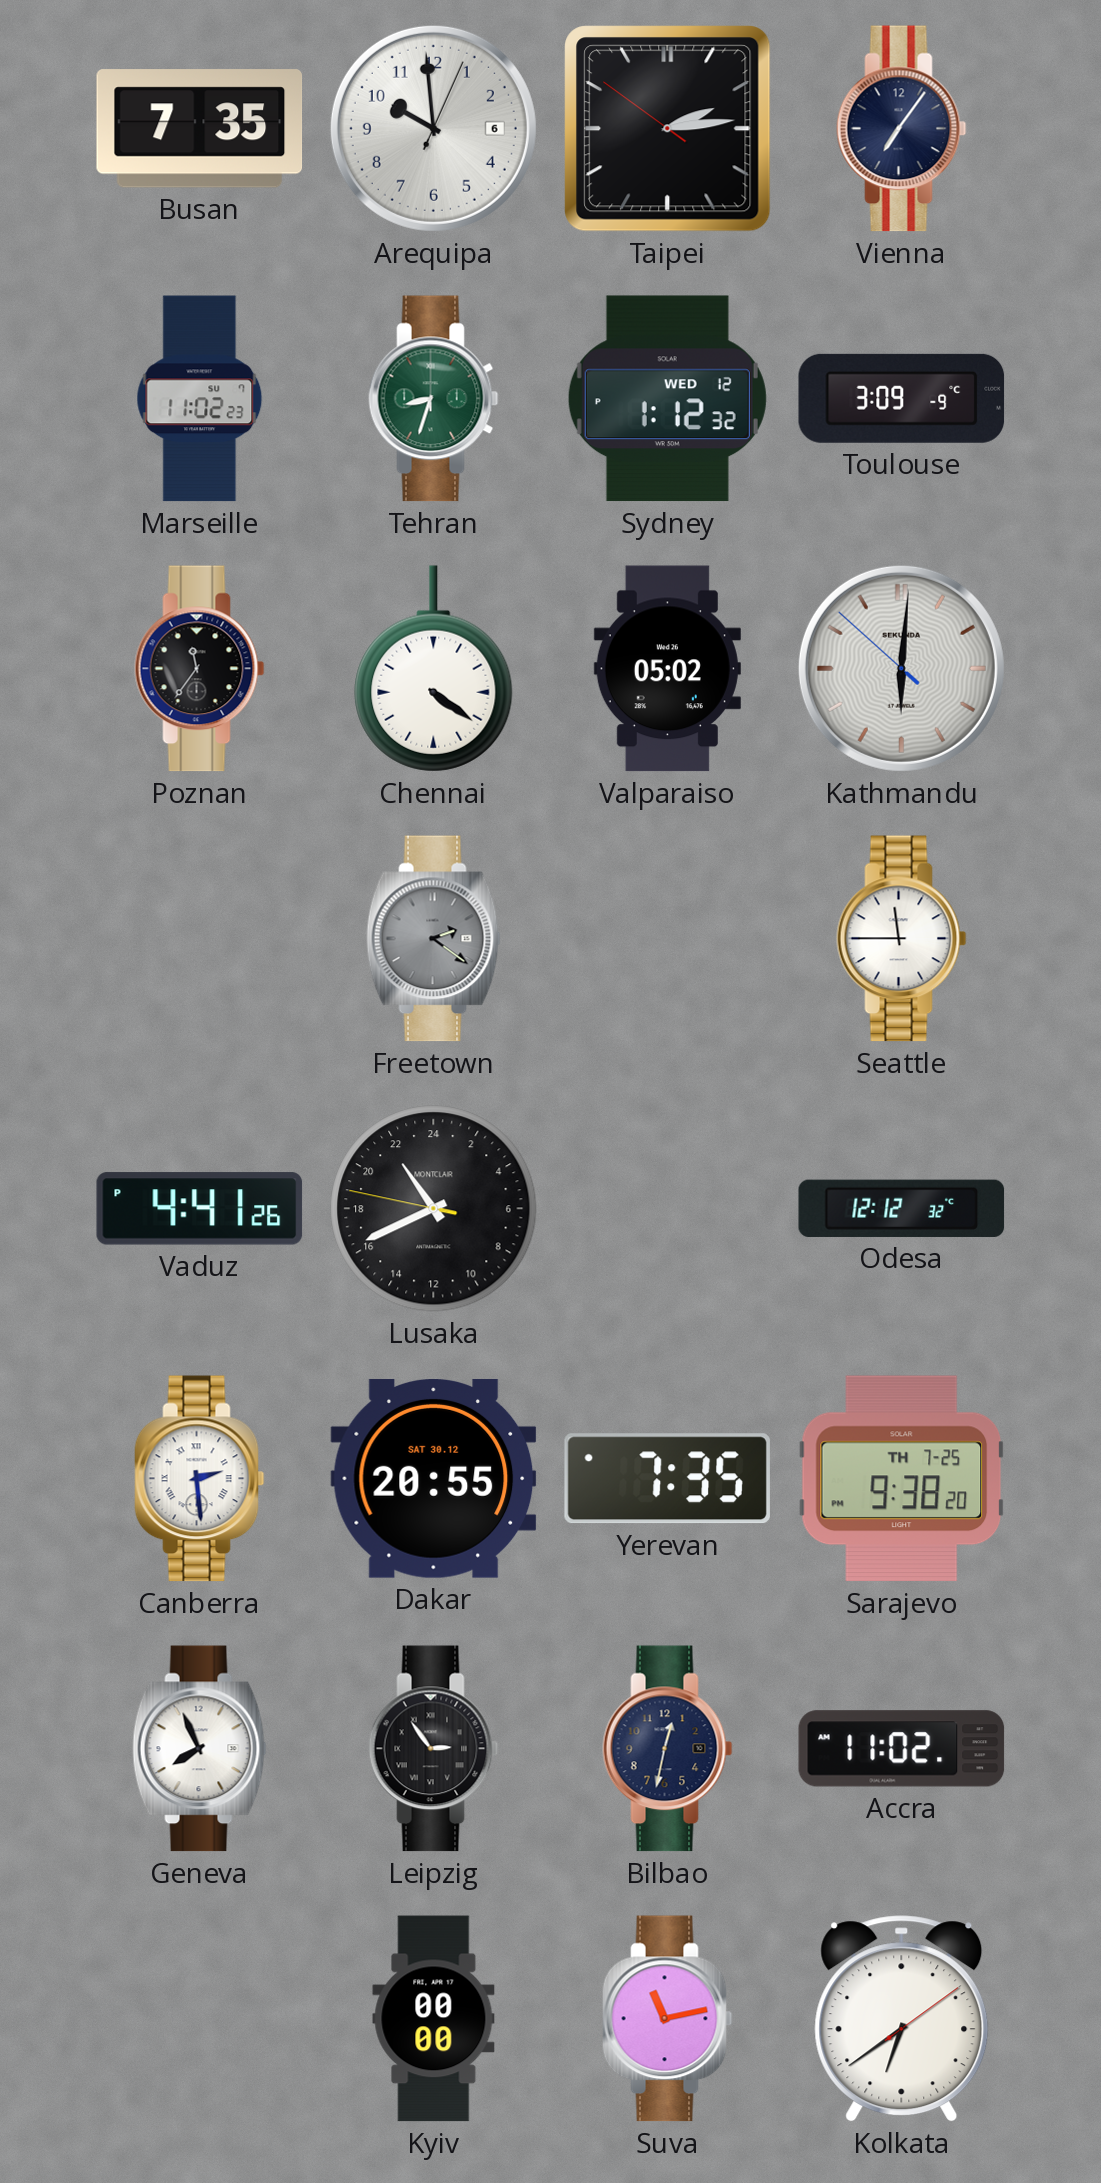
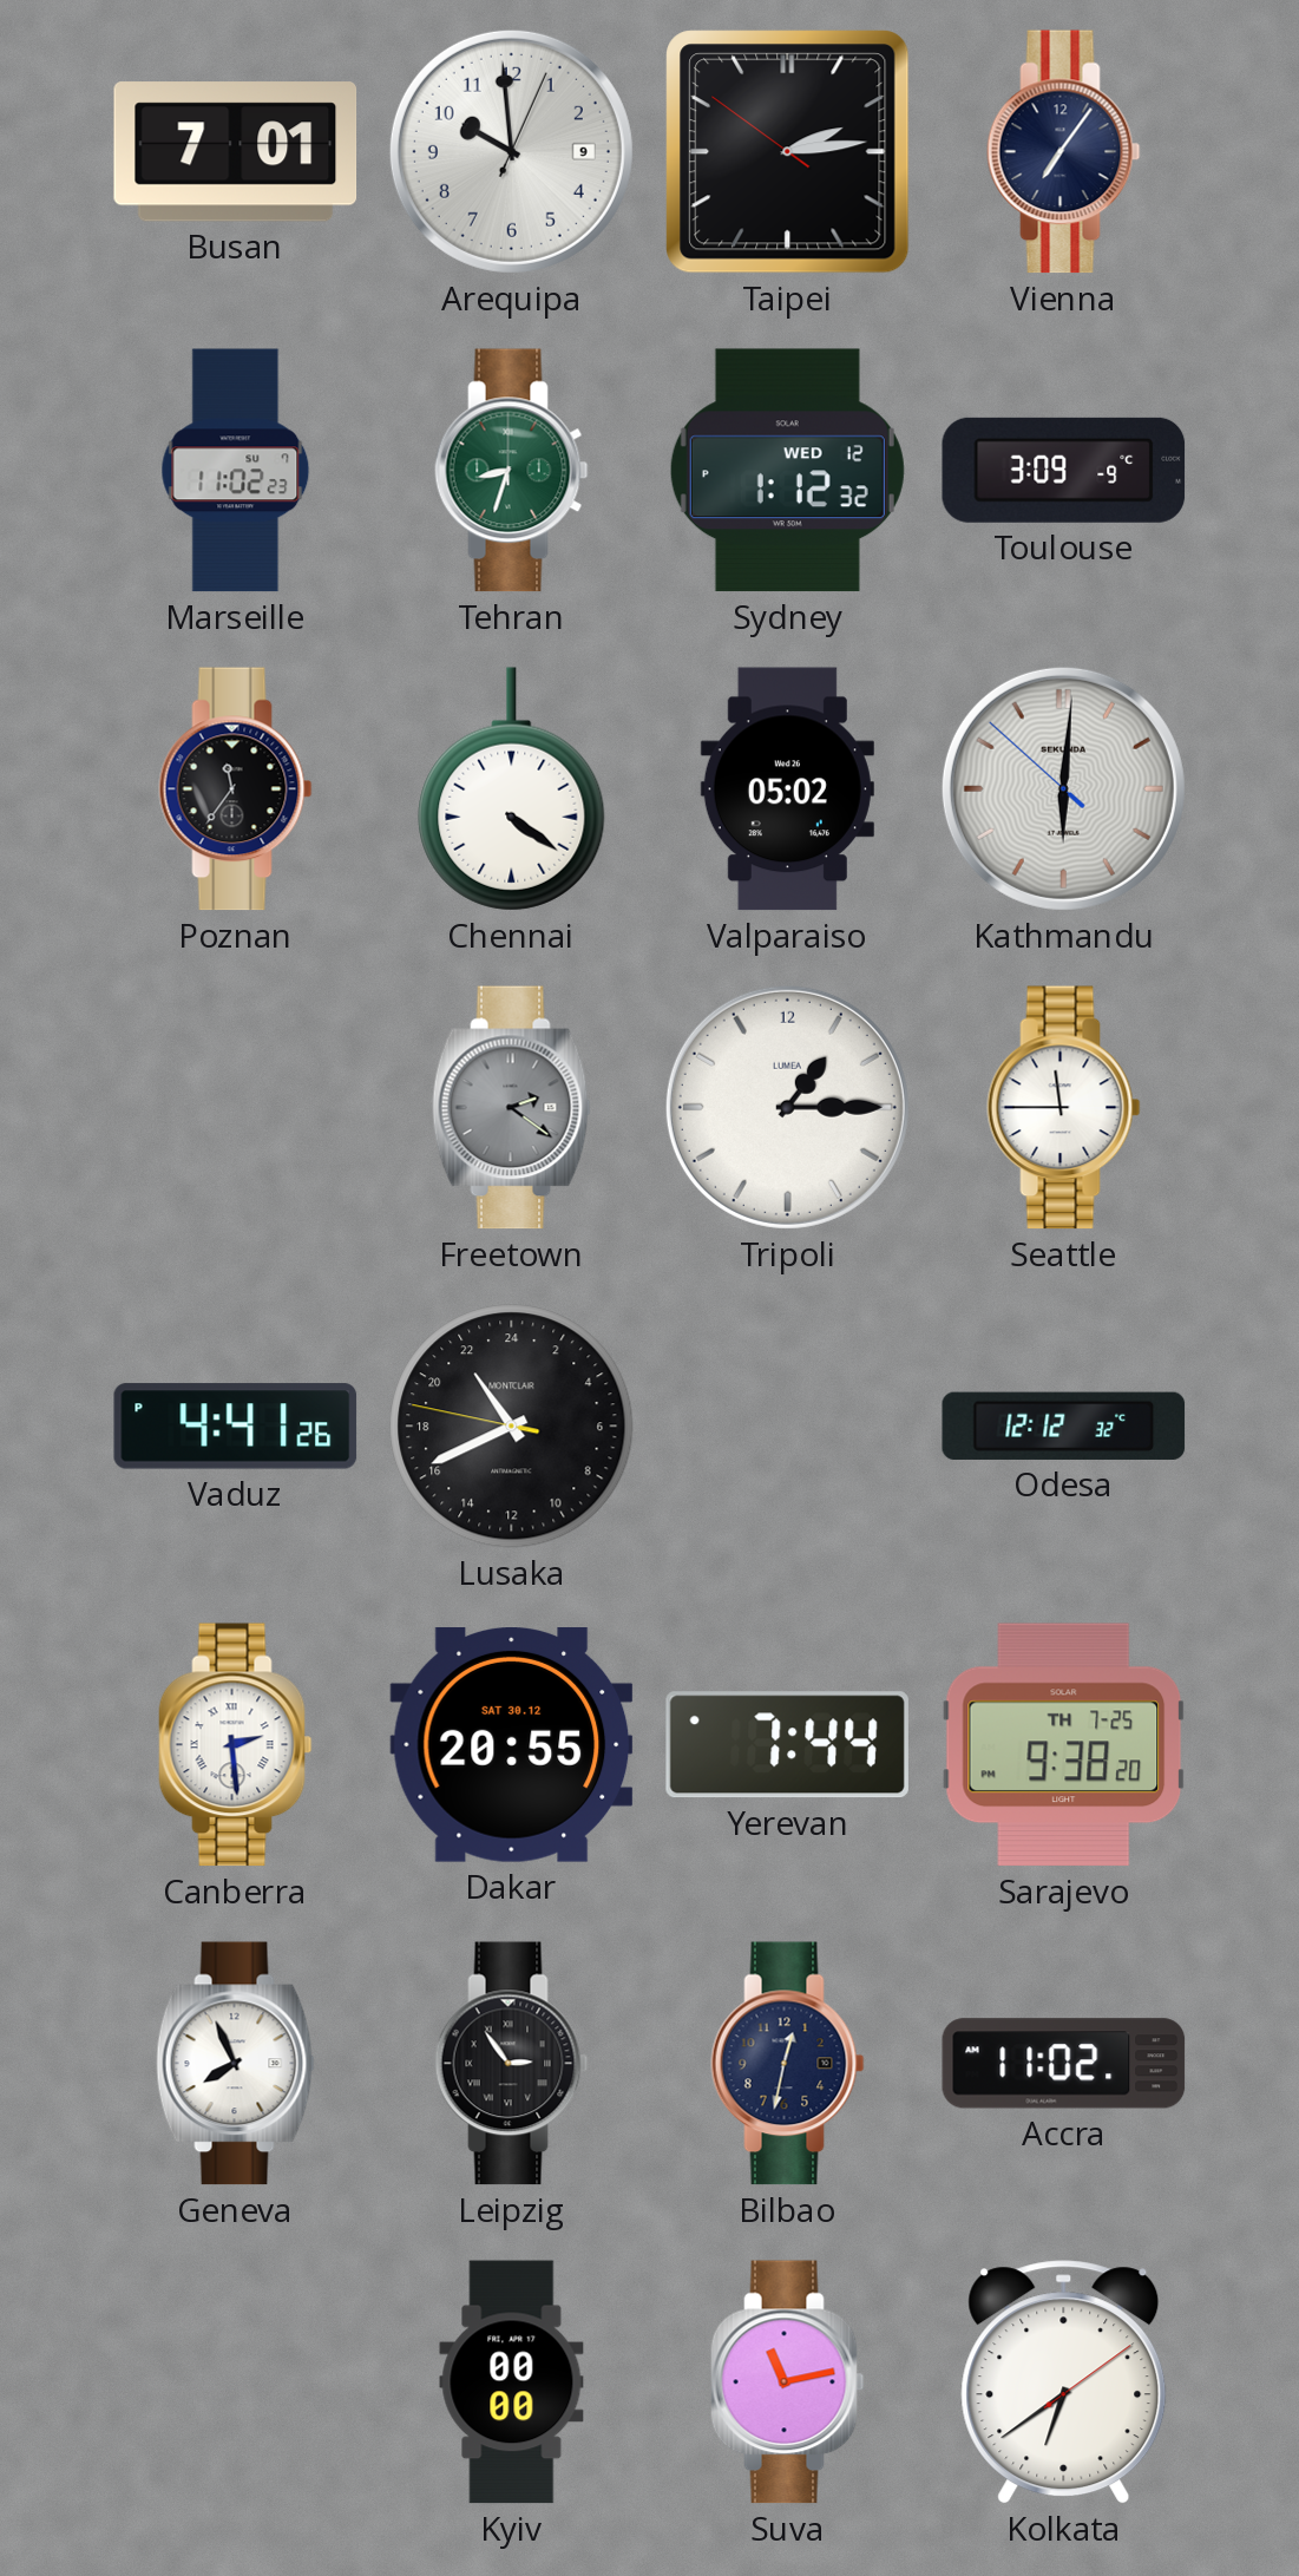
Busan: 7:35 -> 7:01
Arequipa date: 6 -> 9
Tripoli: none -> 1:15
Yerevan: 7:35 -> 7:44
